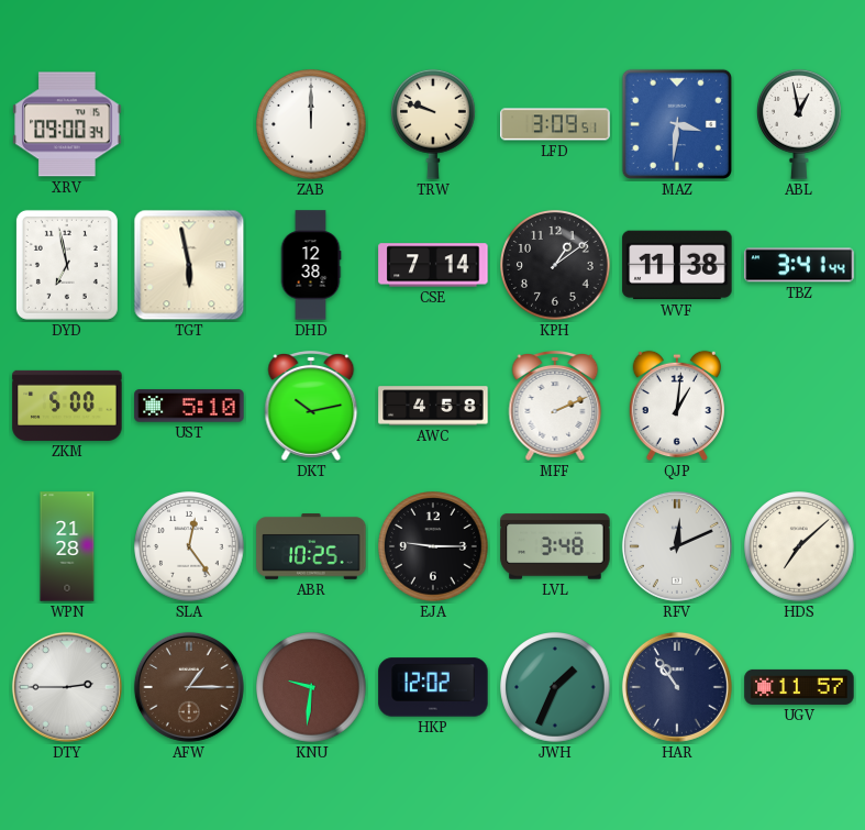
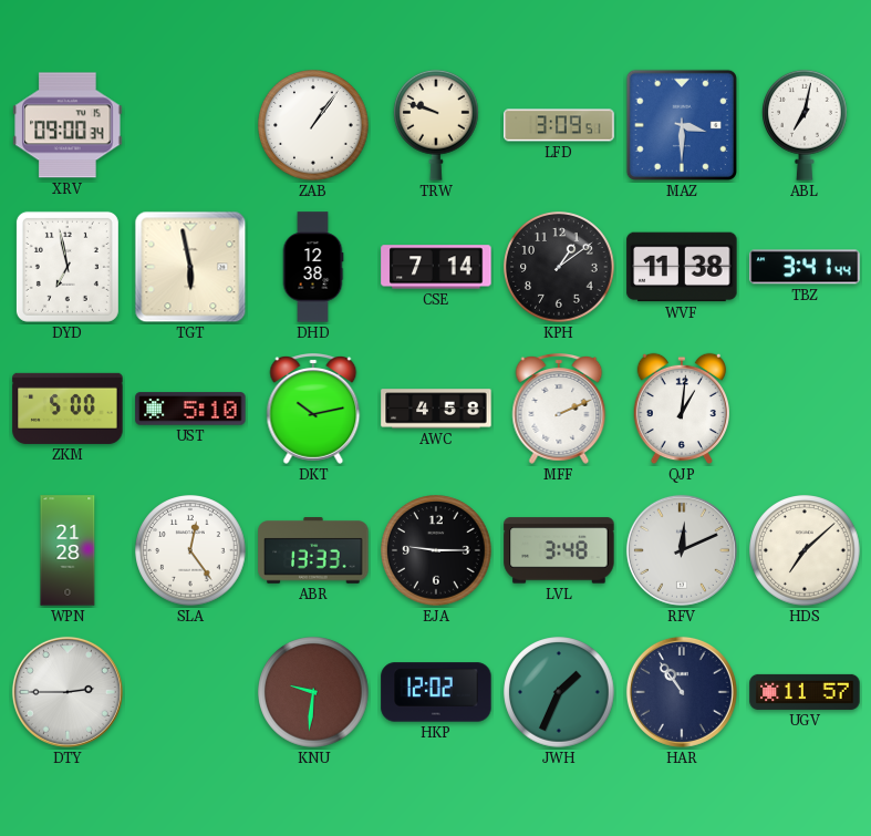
ZAB: 12:00 -> 1:06
MAZ: 3:31 -> 3:30
ABL: 12:58 -> 7:02
ABR: 10:25 -> 13:33
AFW: 1:15 -> none
